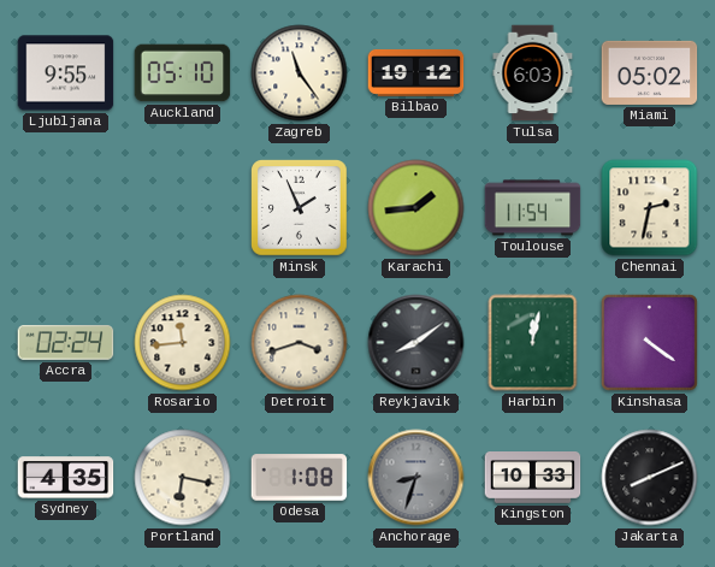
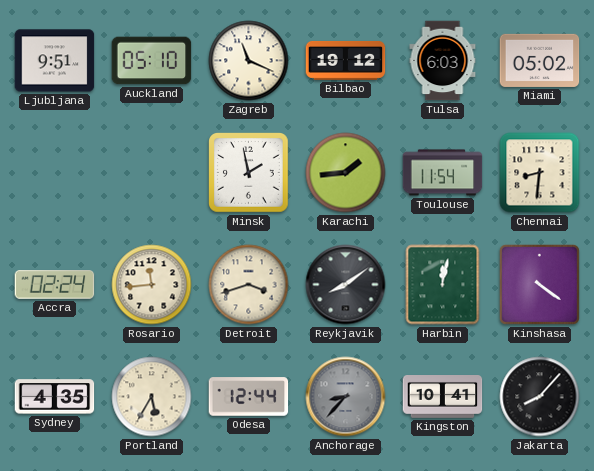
Ljubljana: 9:55 -> 9:51
Zagreb: 11:24 -> 11:19
Minsk: 1:56 -> 1:58
Chennai: 2:32 -> 8:31
Portland: 6:17 -> 5:35
Odesa: 1:08 -> 12:44
Anchorage: 8:33 -> 8:37
Kingston: 10:33 -> 10:41
Jakarta: 8:11 -> 8:07
